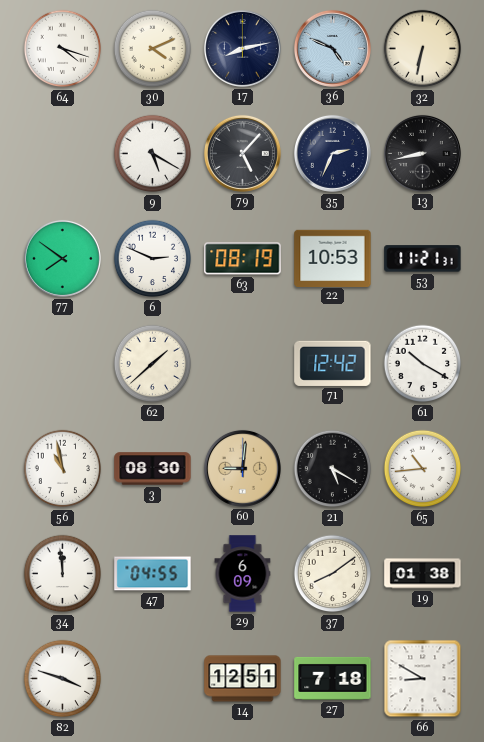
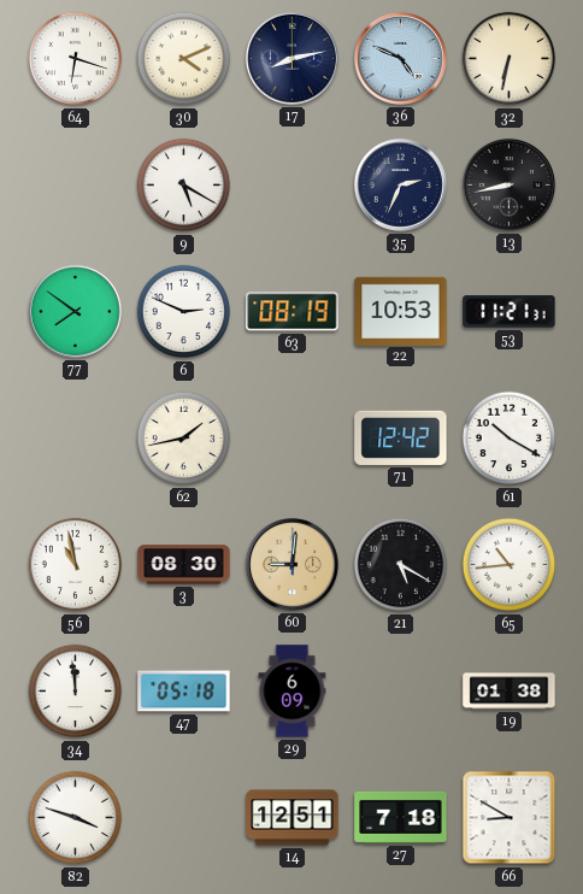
64: 4:18 -> 6:18
79: 5:07 -> none
62: 1:38 -> 1:43
47: 04:55 -> 05:18
37: 8:09 -> none
